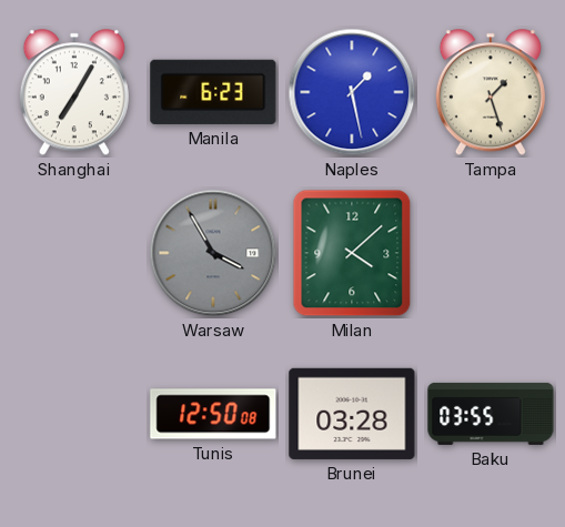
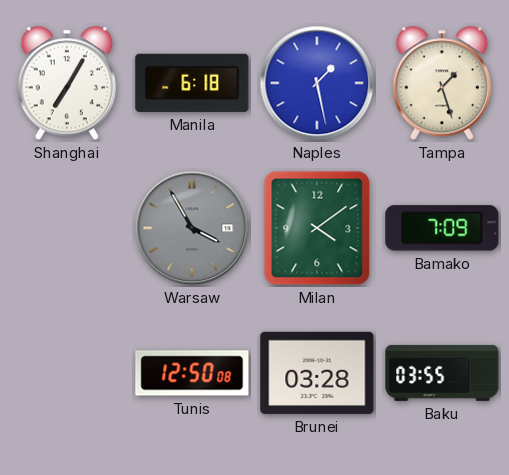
Manila: 6:23 -> 6:18
Milan: 4:08 -> 4:09
Bamako: none -> 7:09
